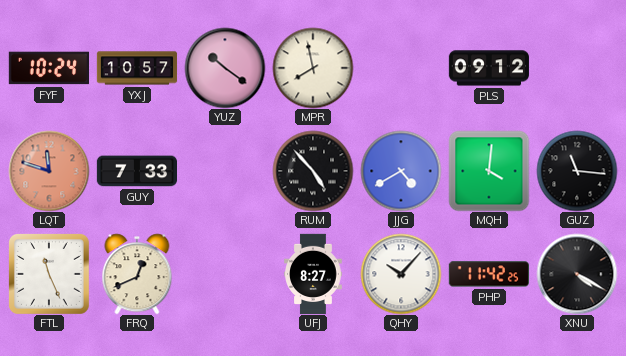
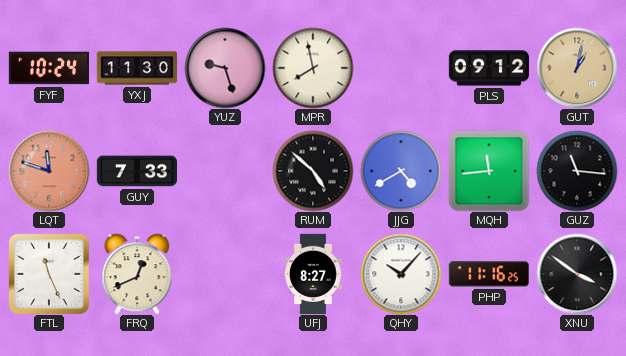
YXJ: 10:57 -> 11:30
YUZ: 10:21 -> 9:27
GUT: none -> 1:02
RUM: 4:53 -> 4:52
MQH: 4:01 -> 11:44
PHP: 11:42 -> 11:16
XNU: 4:20 -> 3:51
